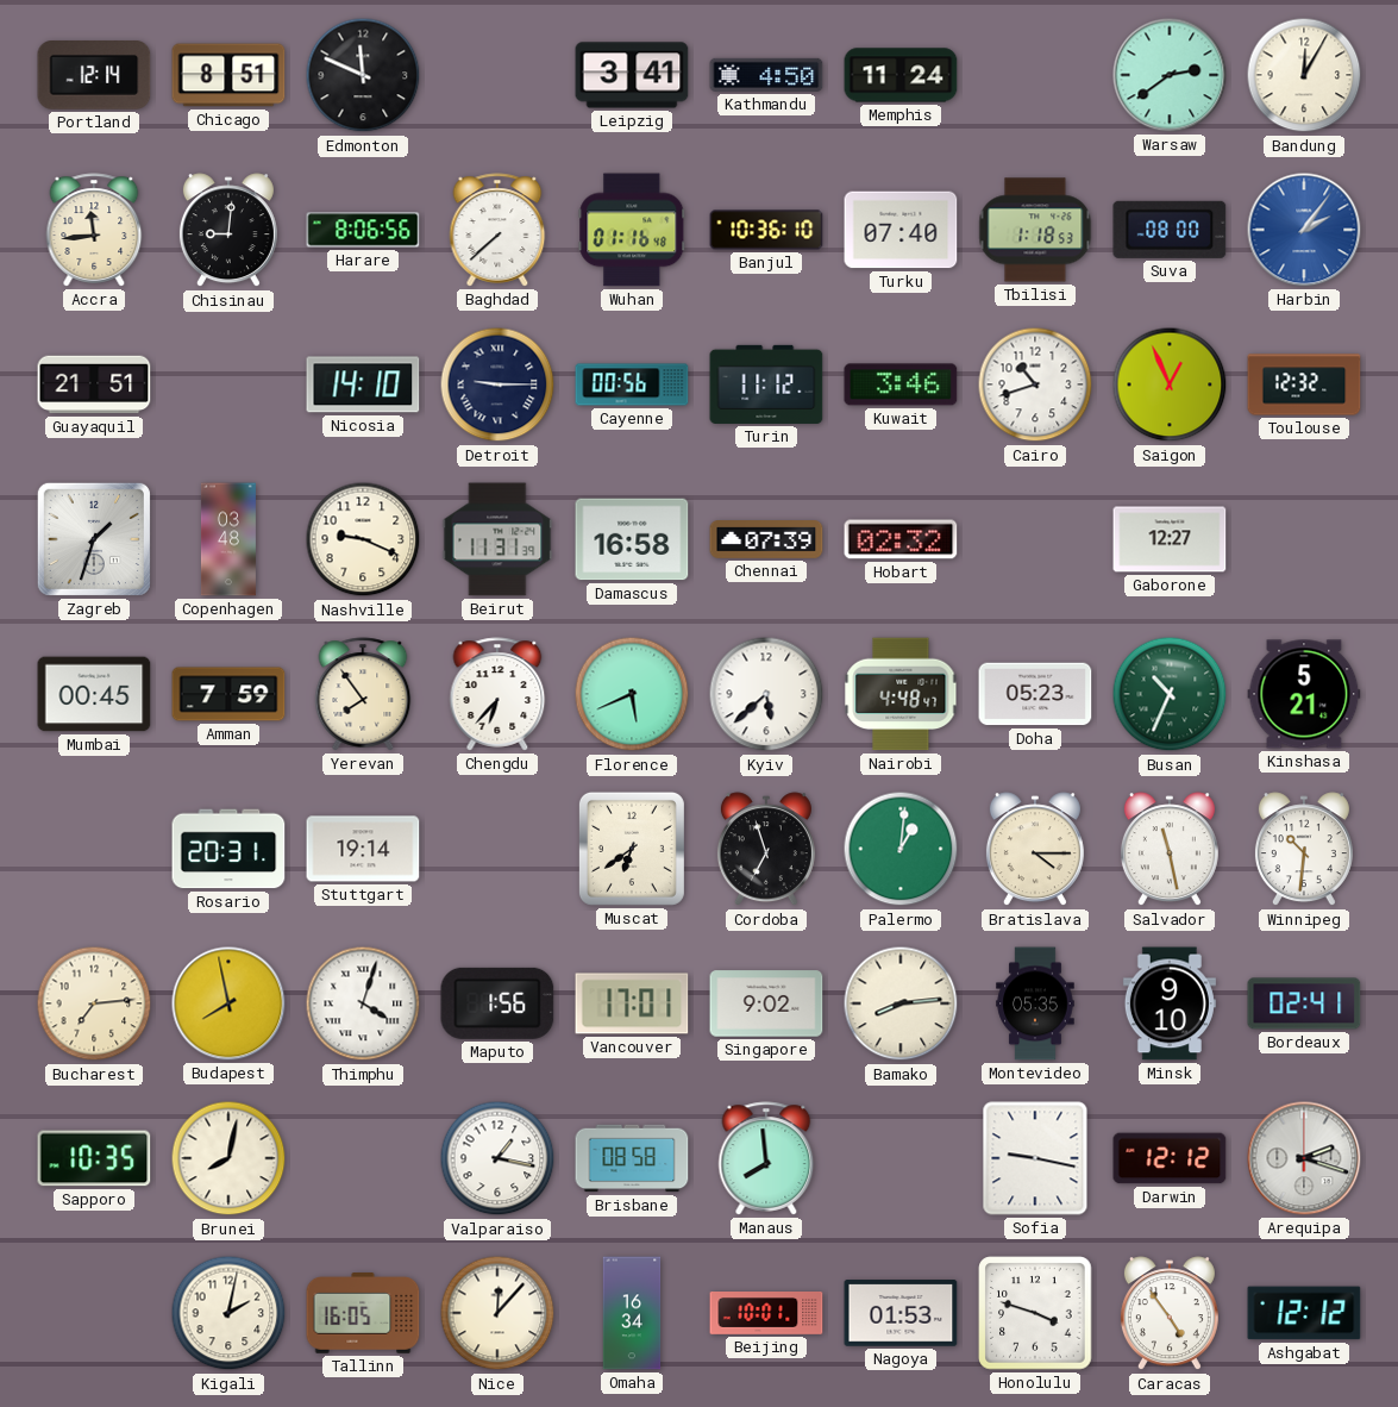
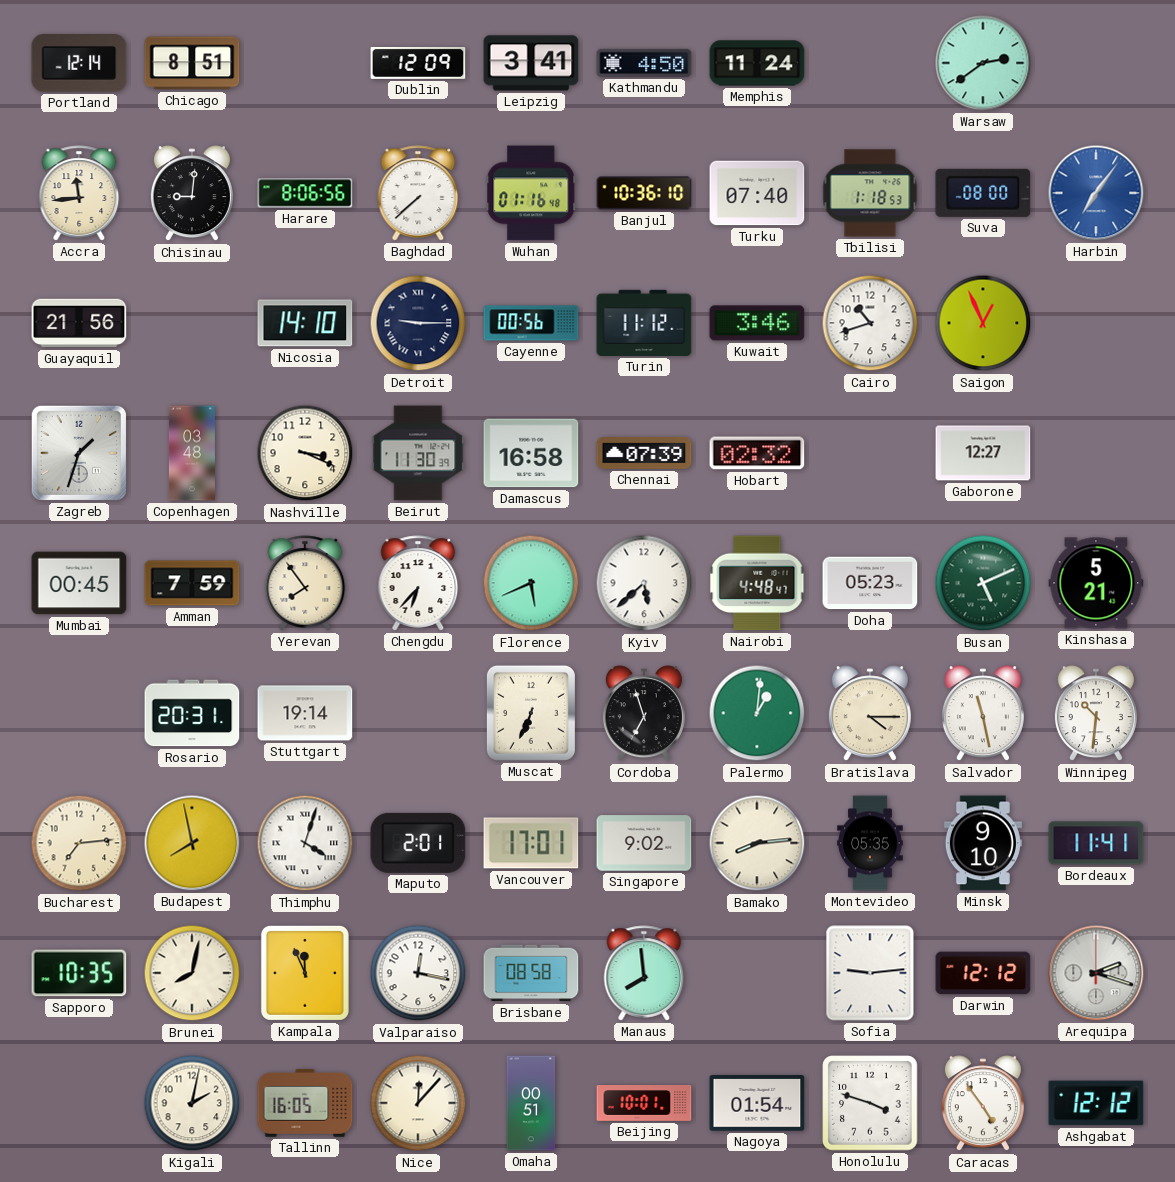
Edmonton: 11:49 -> none
Dublin: none -> 12:09
Bandung: 12:05 -> none
Harbin: 2:06 -> 7:06
Guayaquil: 21:51 -> 21:56
Toulouse: 12:32 -> none
Nashville: 9:19 -> 3:19
Beirut: 11:31 -> 11:30
Busan: 10:34 -> 5:11
Muscat: 6:39 -> 6:34
Maputo: 1:56 -> 2:01
Bordeaux: 02:41 -> 11:41
Kampala: none -> 11:56
Valparaiso: 1:17 -> 12:17
Sofia: 9:17 -> 9:14
Omaha: 16:34 -> 00:51
Nagoya: 01:53 -> 01:54
